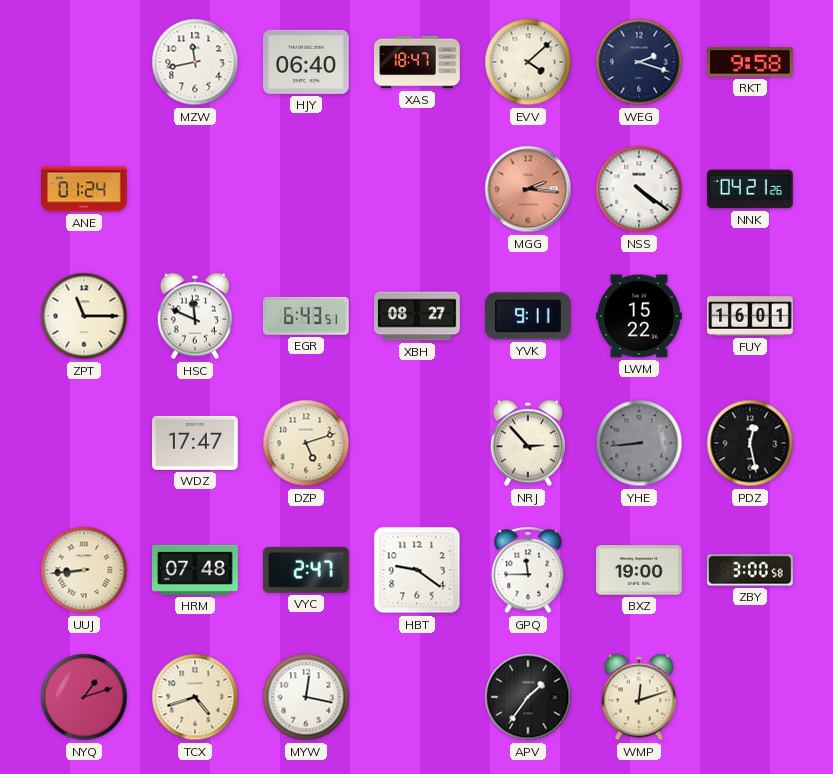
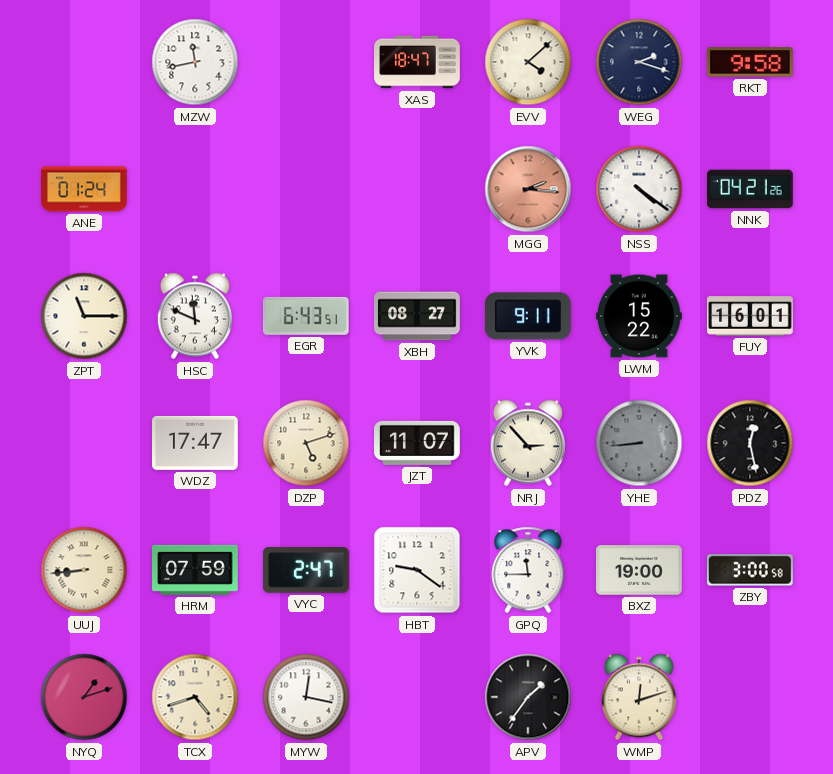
HJY: 06:40 -> none
JZT: none -> 11:07
HRM: 07:48 -> 07:59
